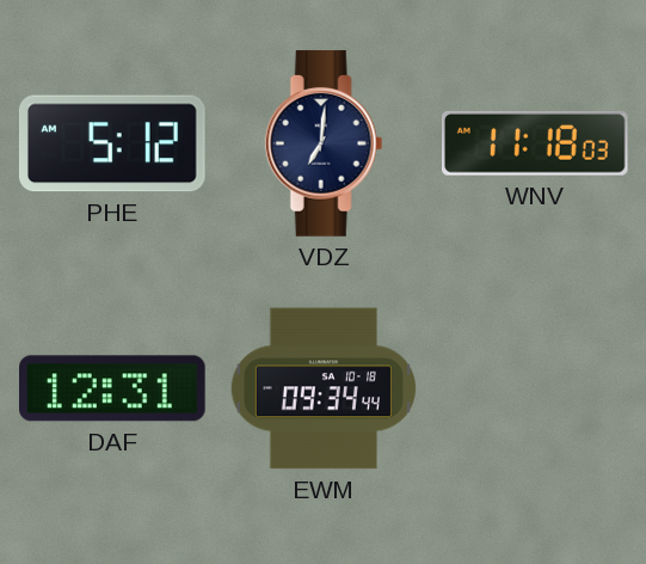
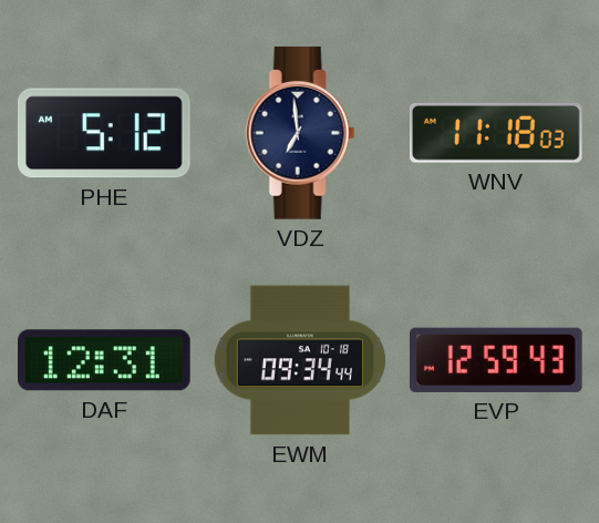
VDZ: 7:01 -> 6:59
EVP: none -> 12:59
